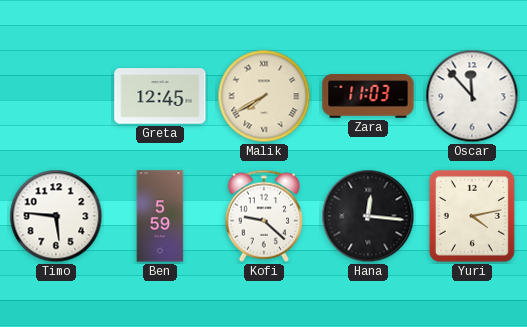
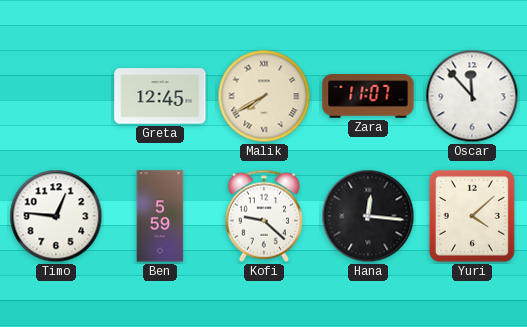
Zara: 11:03 -> 11:07
Timo: 5:46 -> 12:46
Yuri: 4:13 -> 4:08
